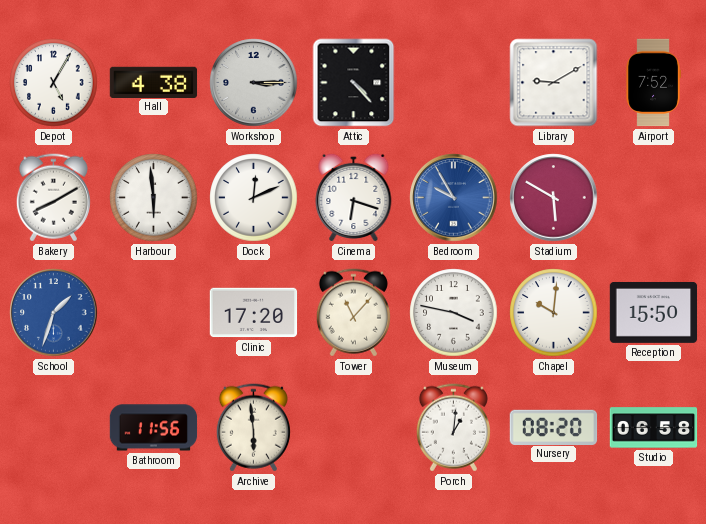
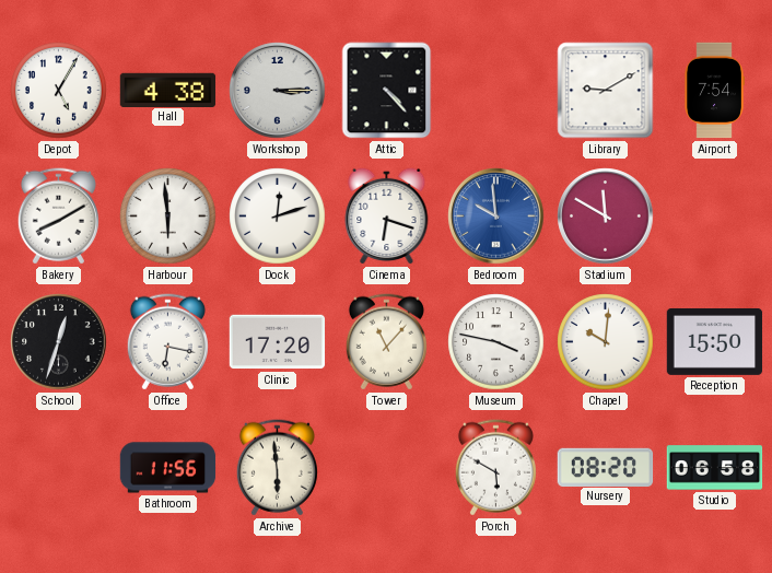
Airport: 7:52 -> 7:54
Dock: 12:11 -> 12:12
Bedroom: 9:55 -> 9:59
Stadium: 5:50 -> 11:50
School: 1:33 -> 12:33
School dial: blue -> black
Office: none -> 6:17
Porch: 1:01 -> 5:50
